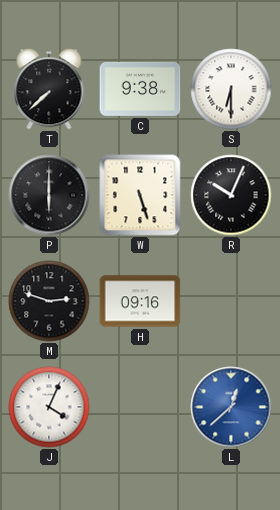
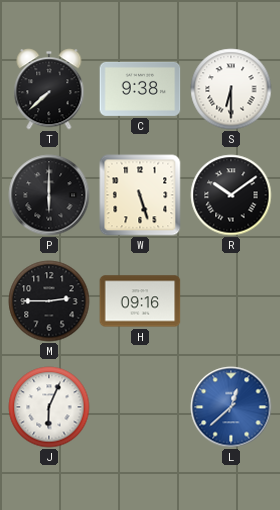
R: 10:04 -> 10:09
M: 2:48 -> 2:45
J: 4:04 -> 6:04
